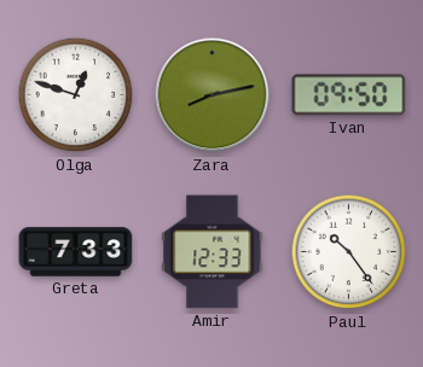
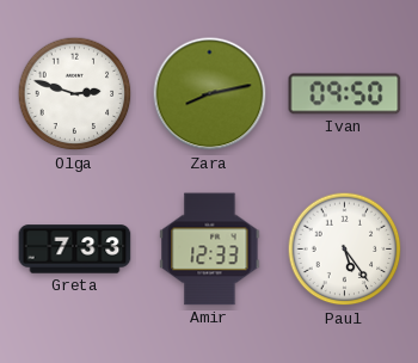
Olga: 12:48 -> 2:48
Paul: 10:24 -> 5:24
